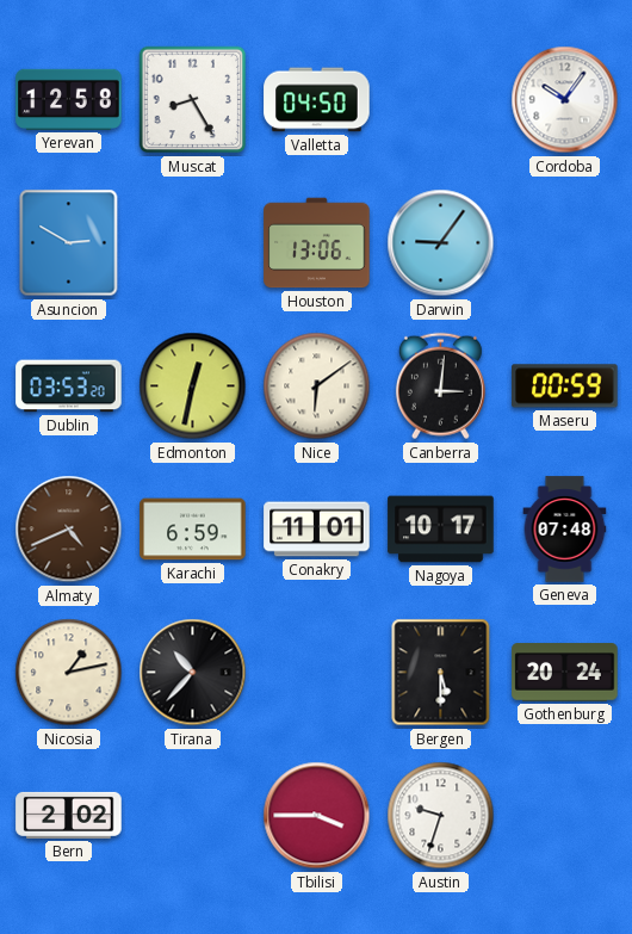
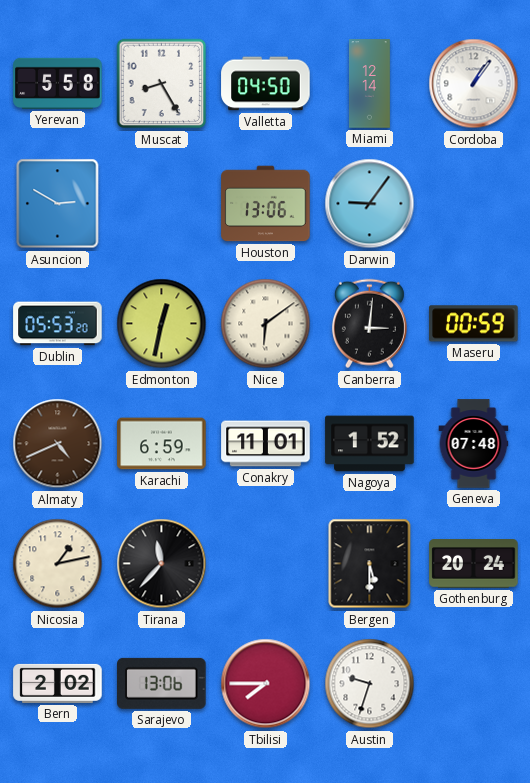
Yerevan: 12:58 -> 5:58
Miami: none -> 12:14
Cordoba: 10:06 -> 1:06
Dublin: 03:53 -> 05:53
Nagoya: 10:17 -> 1:52
Tirana: 10:37 -> 11:37
Sarajevo: none -> 13:06
Tbilisi: 3:45 -> 7:45
